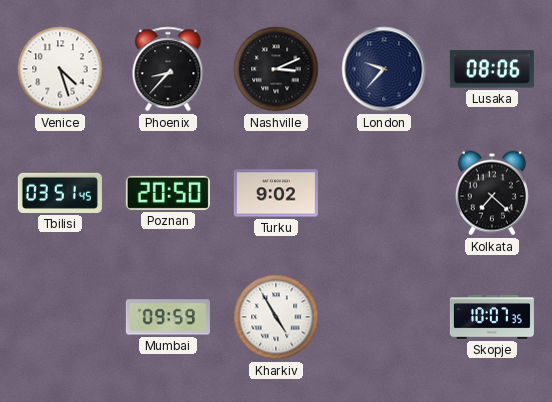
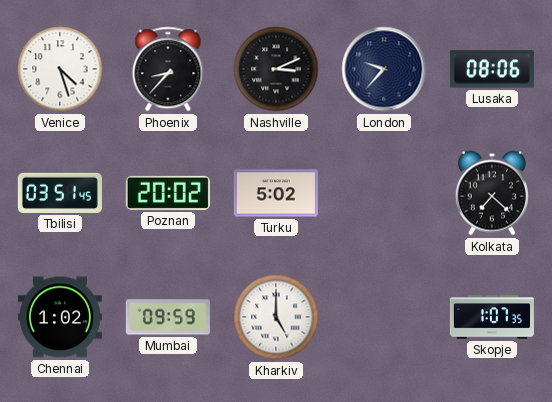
Poznan: 20:50 -> 20:02
Turku: 9:02 -> 5:02
Chennai: none -> 1:02
Kharkiv: 4:55 -> 5:00
Skopje: 10:07 -> 1:07
